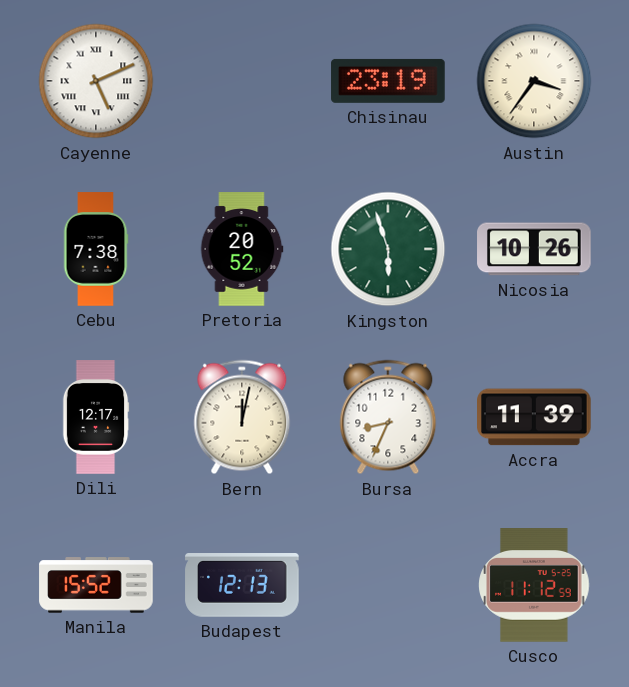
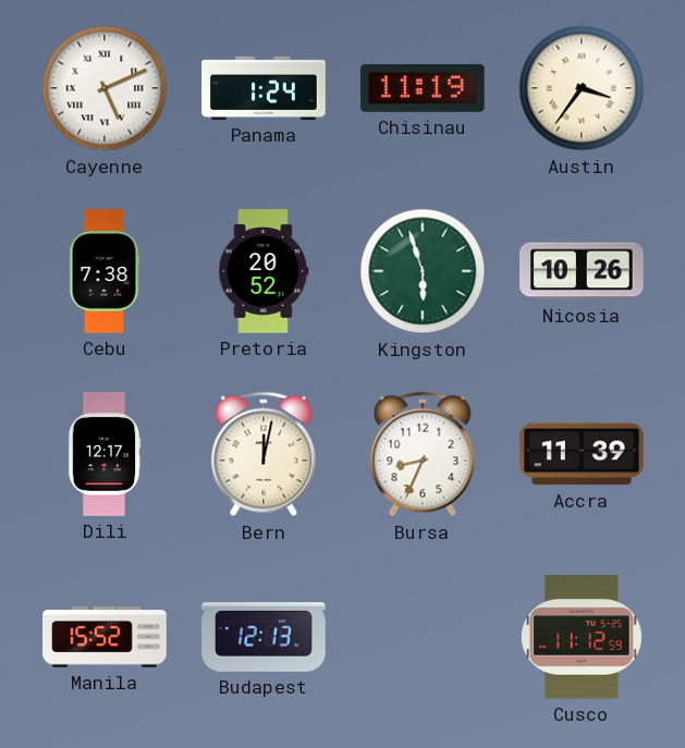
Panama: none -> 1:24
Chisinau: 23:19 -> 11:19
